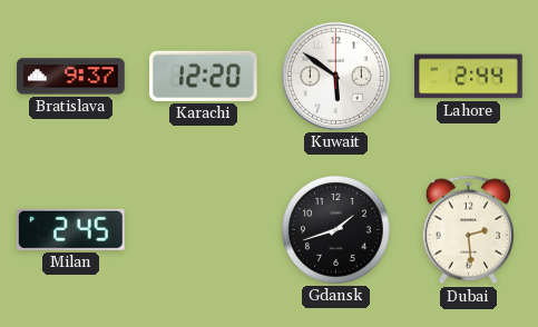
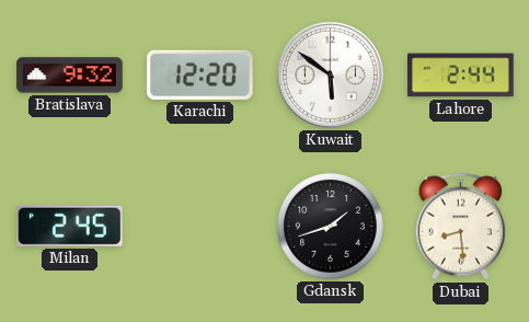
Bratislava: 9:37 -> 9:32
Dubai: 2:29 -> 8:29
